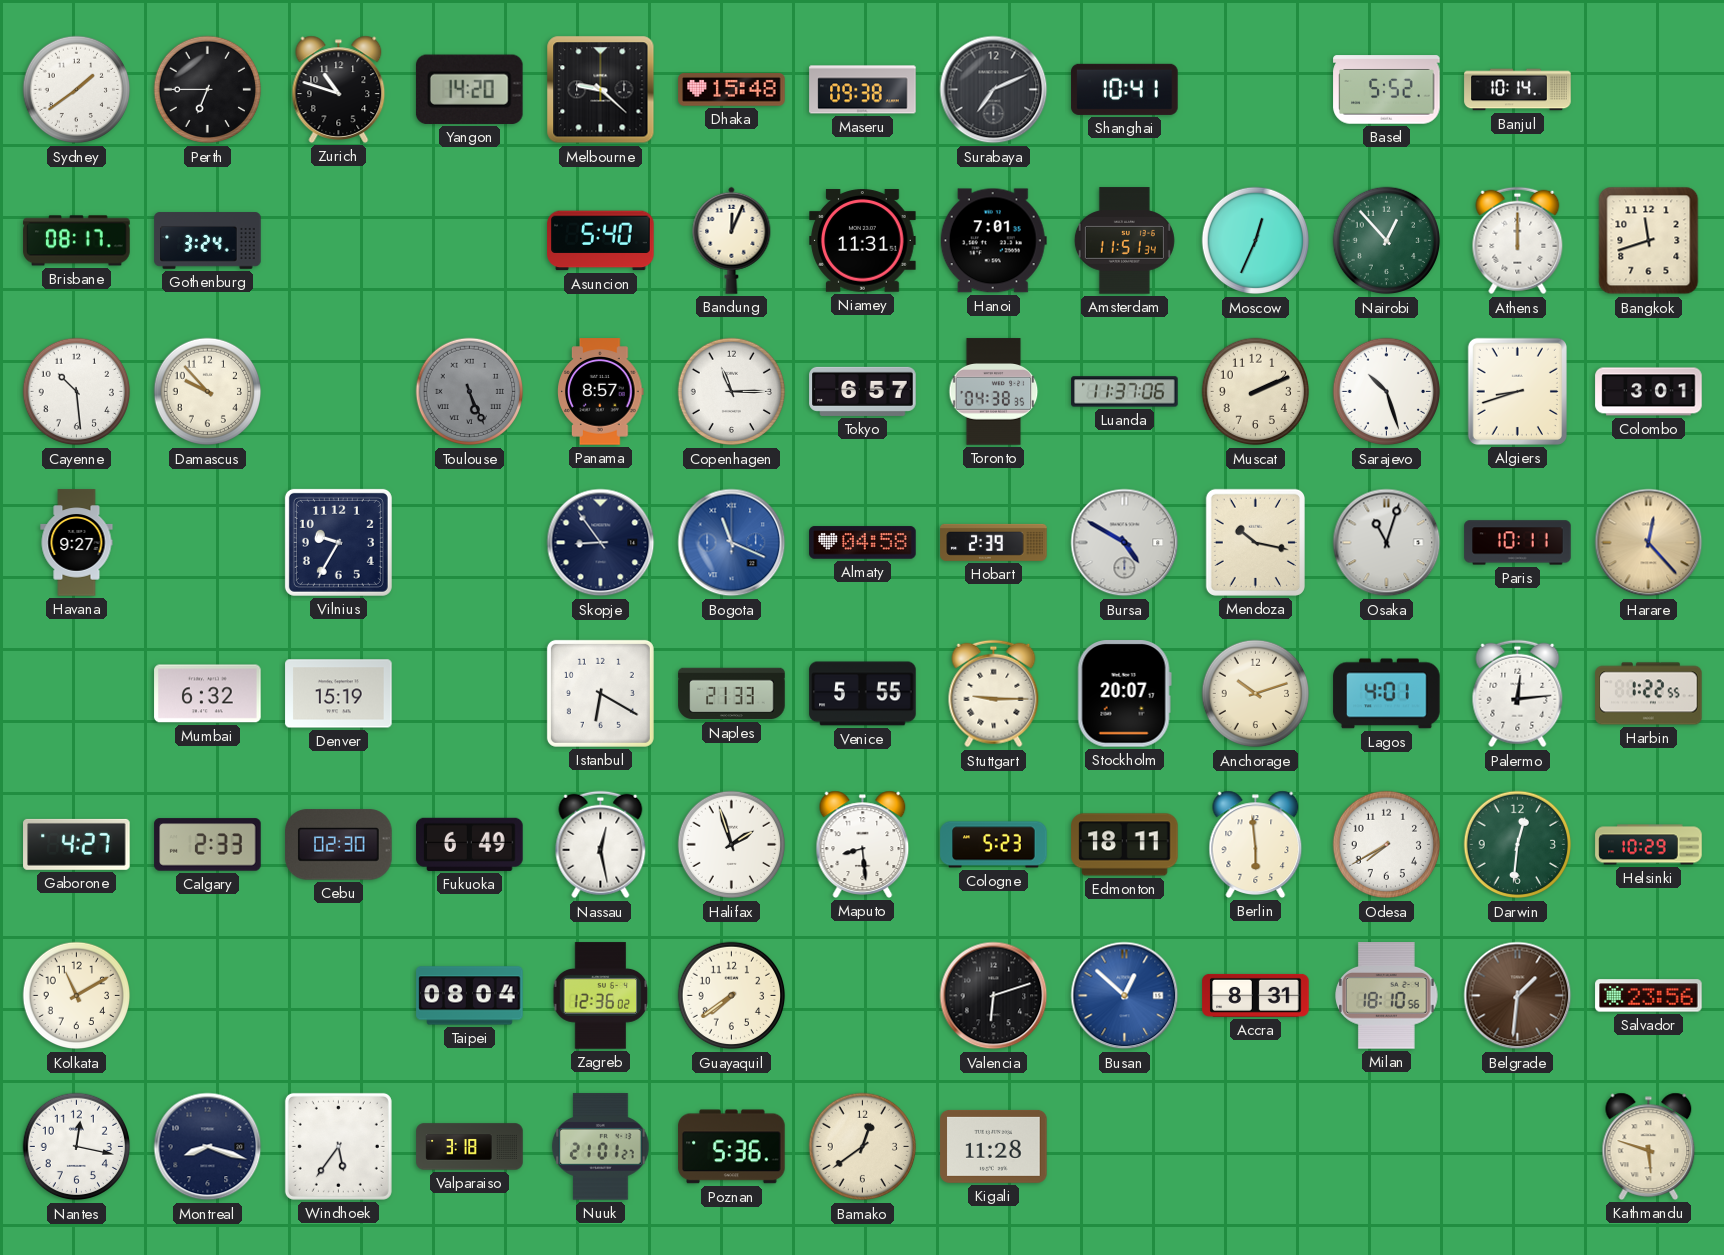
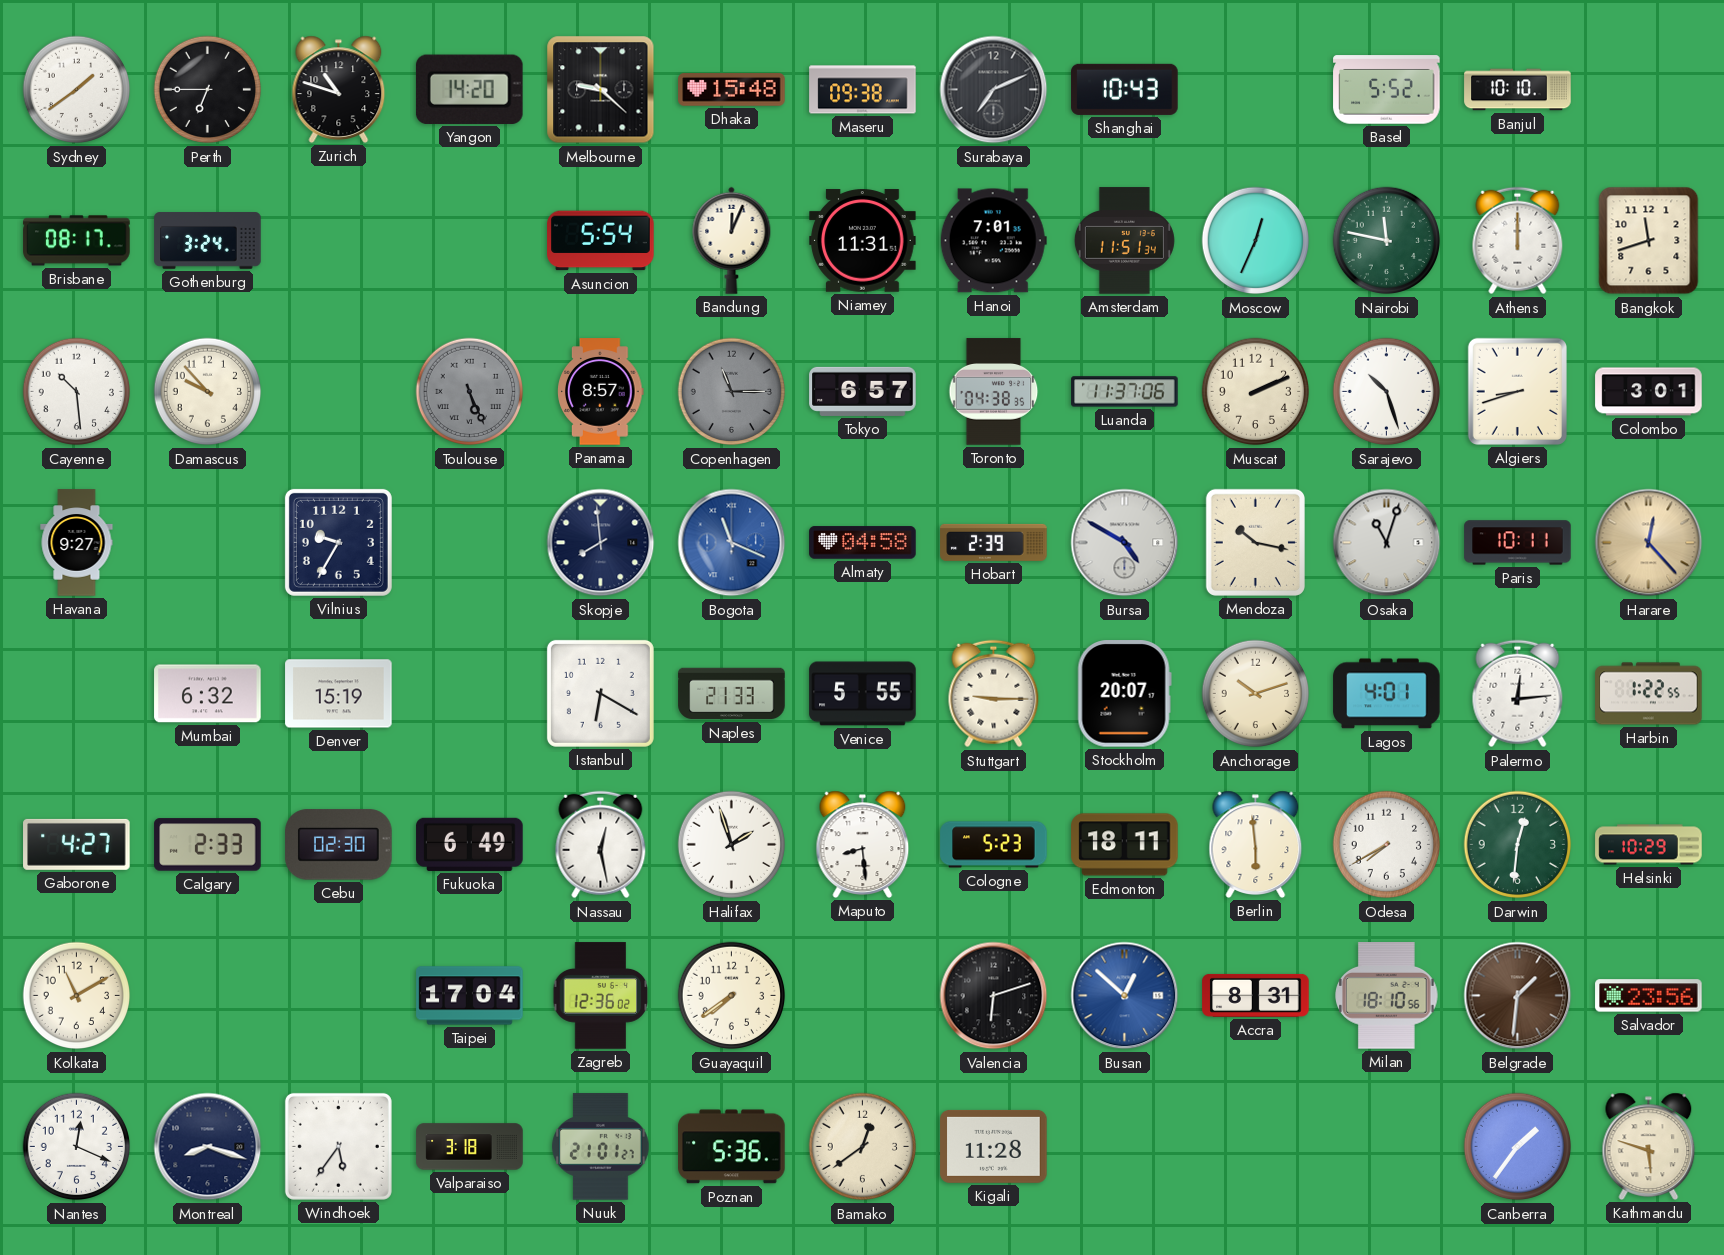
Shanghai: 10:41 -> 10:43
Banjul: 10:14 -> 10:10
Asuncion: 5:40 -> 5:54
Nairobi: 12:53 -> 11:47
Copenhagen dial: white -> grey
Skopje: 8:54 -> 7:59
Taipei: 08:04 -> 17:04
Nantes: 12:17 -> 12:19
Canberra: none -> 1:36
